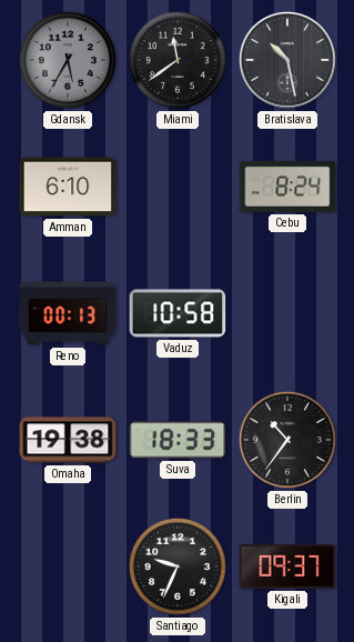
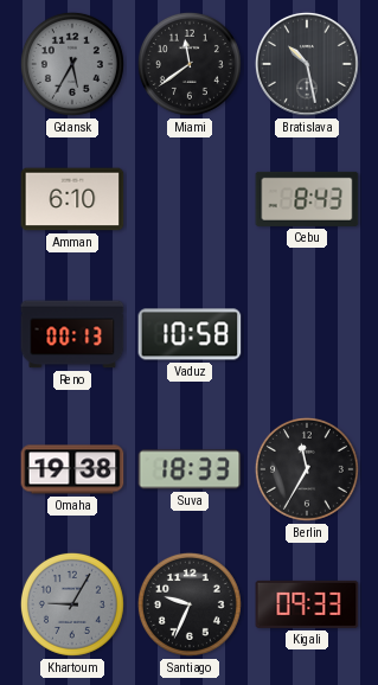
Cebu: 8:24 -> 8:43
Berlin: 10:36 -> 11:35
Khartoum: none -> 9:05
Kigali: 09:37 -> 09:33
